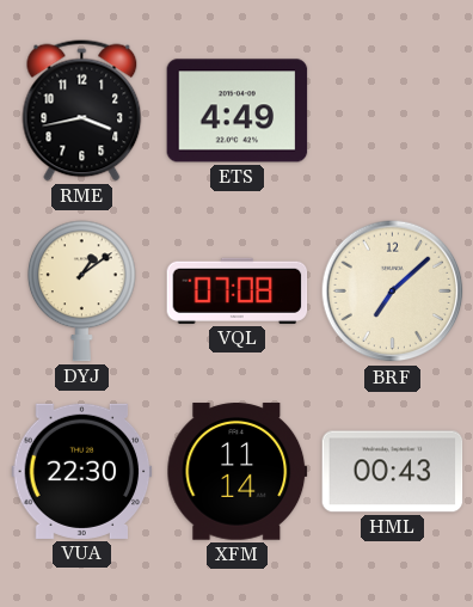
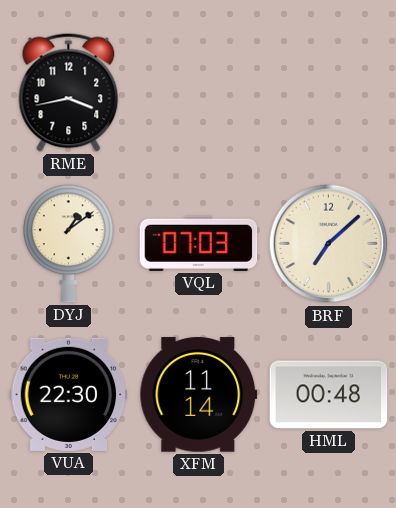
ETS: 4:49 -> none
VQL: 07:08 -> 07:03
HML: 00:43 -> 00:48
